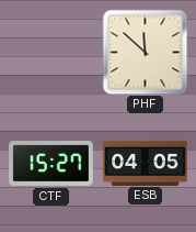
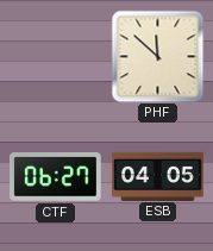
CTF: 15:27 -> 06:27
